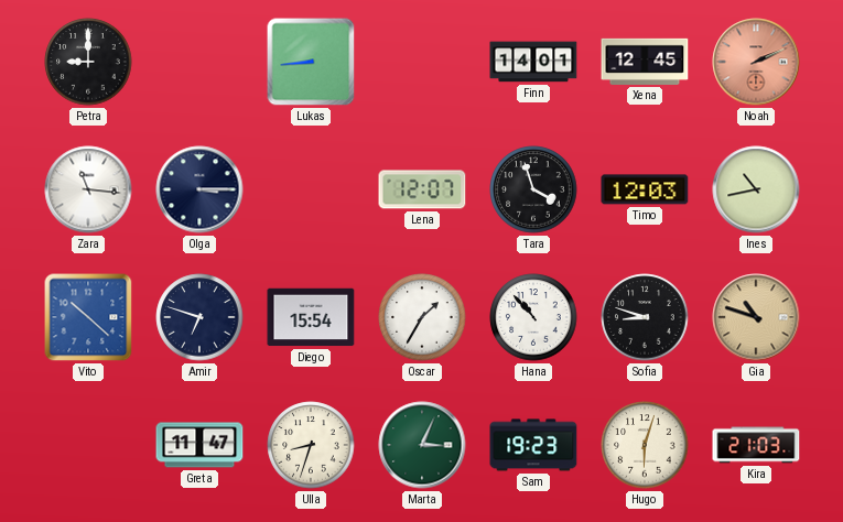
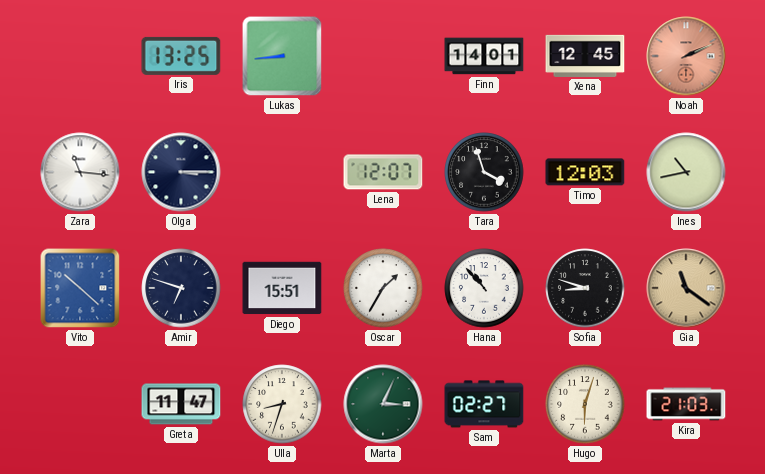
Petra: 9:00 -> none
Iris: none -> 13:25
Diego: 15:54 -> 15:51
Gia: 10:48 -> 11:21
Sam: 19:23 -> 02:27
